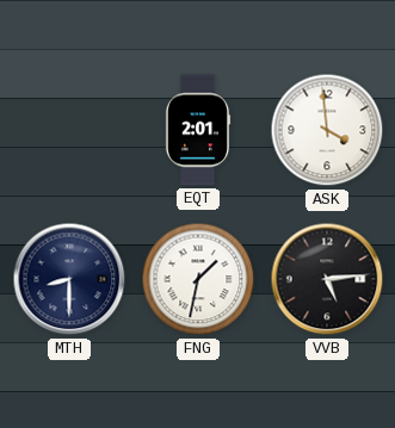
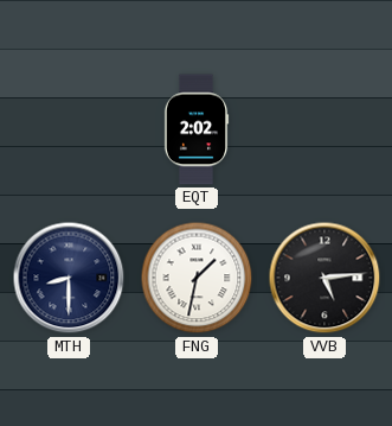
EQT: 2:01 -> 2:02
ASK: 3:59 -> none
